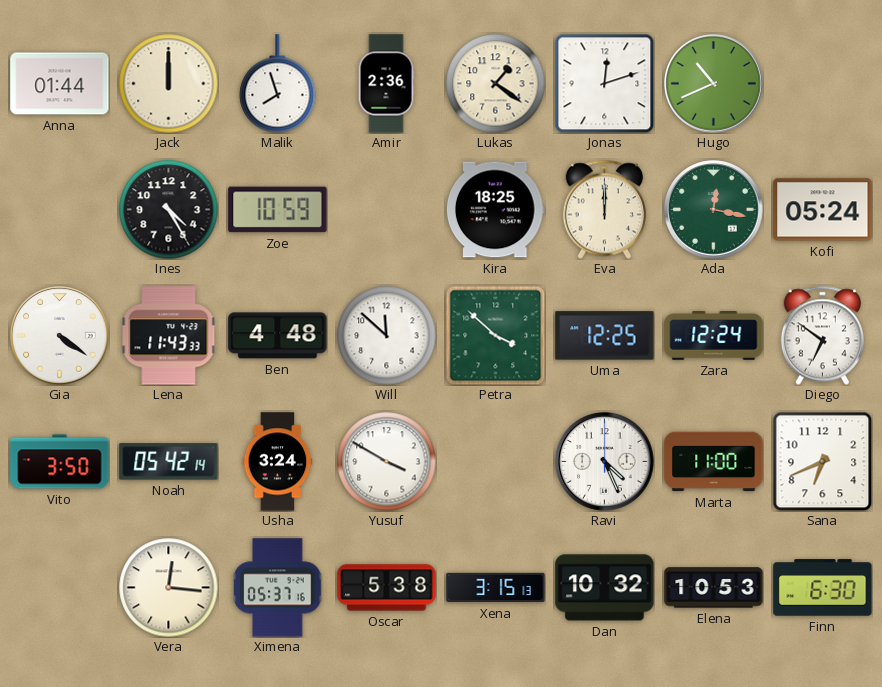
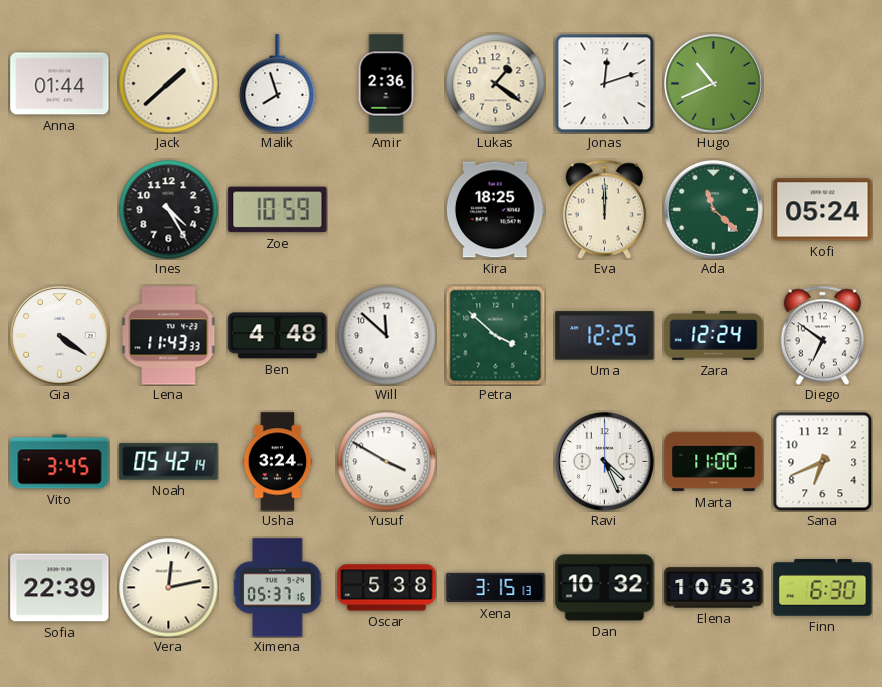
Jack: 12:00 -> 1:38
Ada: 12:17 -> 11:22
Vito: 3:50 -> 3:45
Sofia: none -> 22:39
Vera: 12:16 -> 12:13
